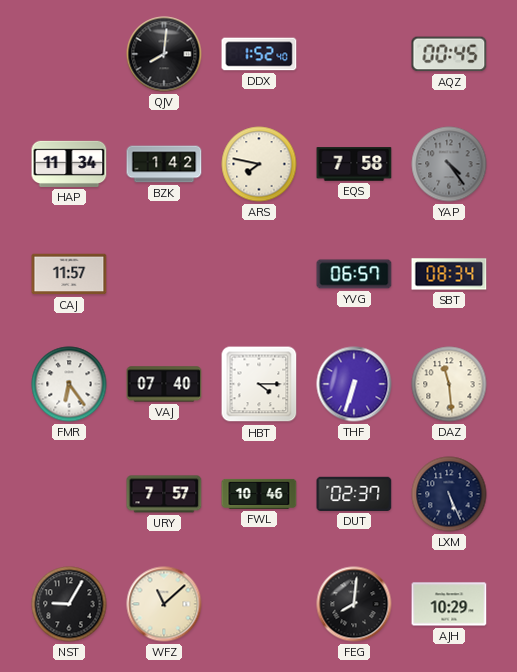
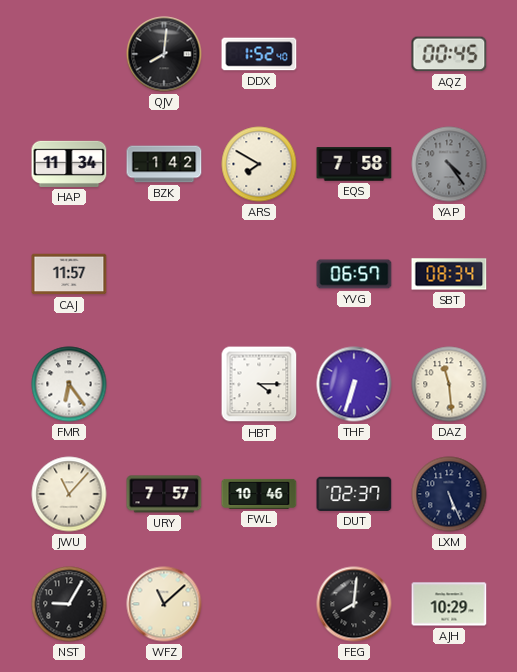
ARS: 7:47 -> 7:50
VAJ: 07:40 -> none
JWU: none -> 11:07
